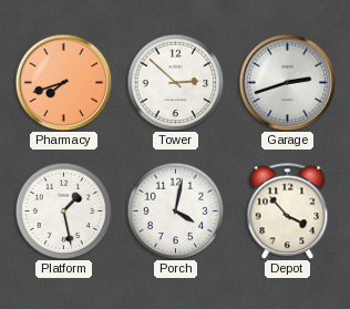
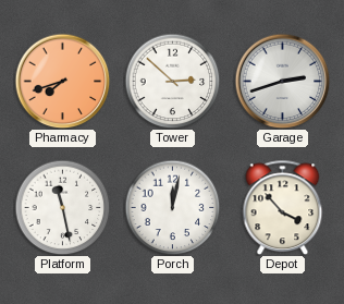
Platform: 1:28 -> 11:28
Porch: 4:02 -> 12:02
